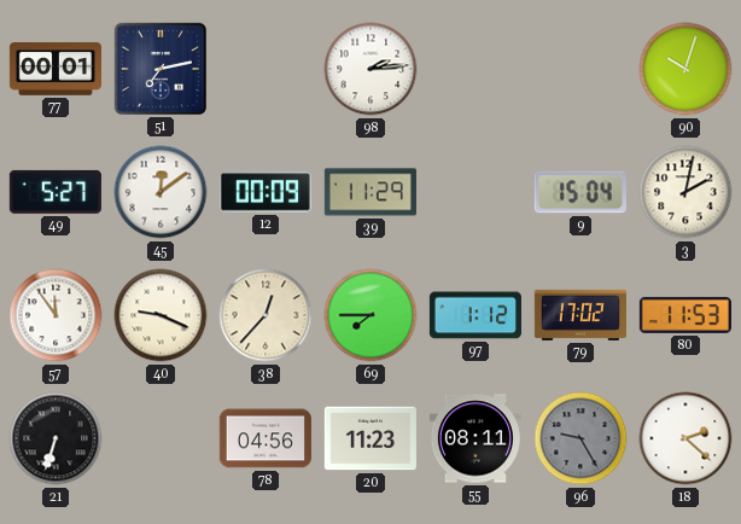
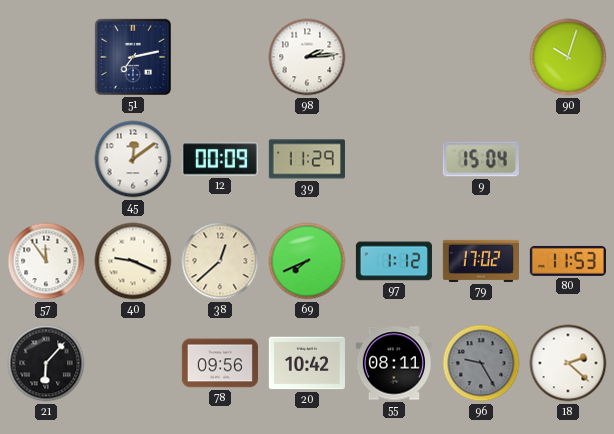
77: 00:01 -> none
49: 5:27 -> none
3: 2:02 -> none
38: 12:37 -> 12:38
69: 7:45 -> 7:41
21: 6:33 -> 6:07
78: 04:56 -> 09:56
20: 11:23 -> 10:42
